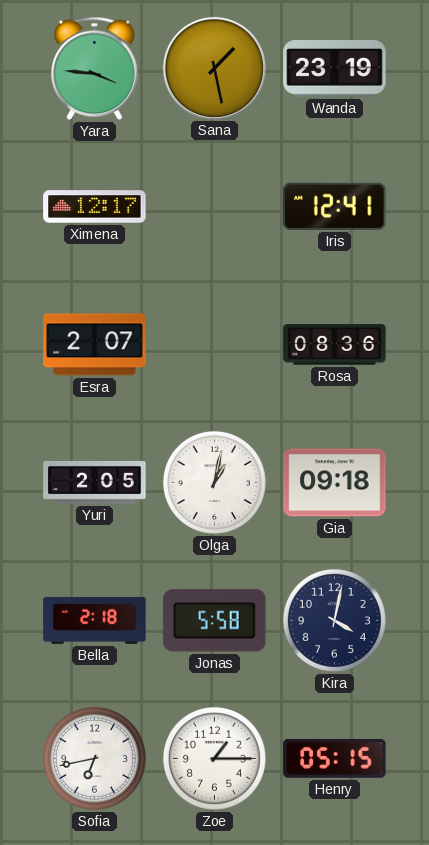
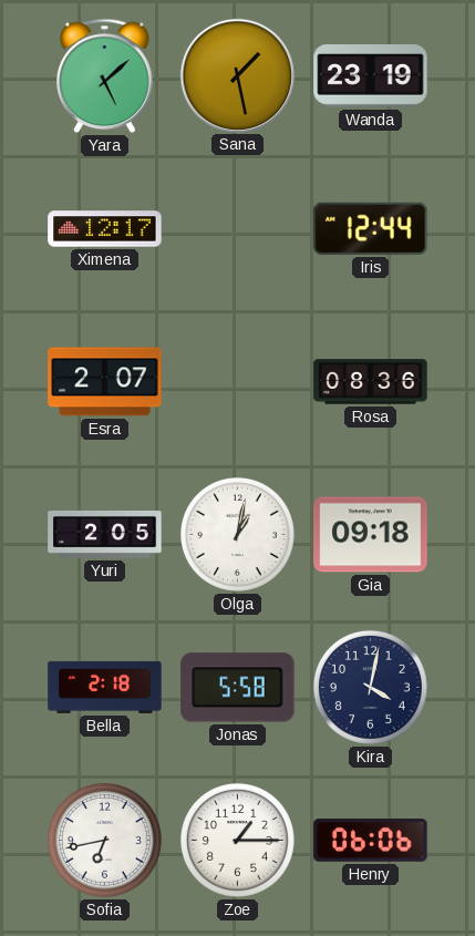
Yara: 3:46 -> 5:08
Iris: 12:41 -> 12:44
Henry: 05:15 -> 06:06
